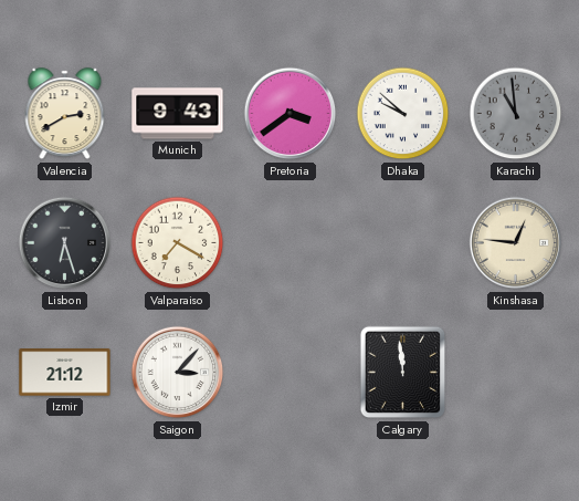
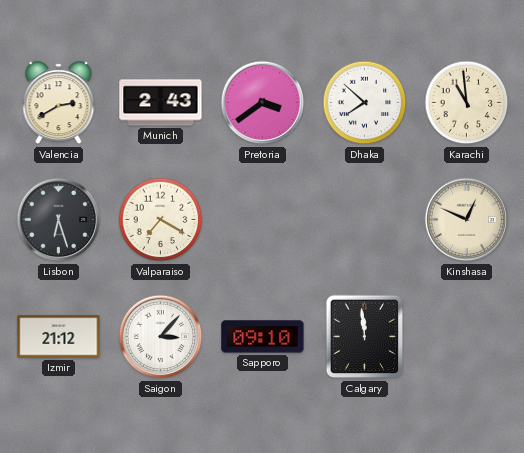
Munich: 9:43 -> 2:43
Dhaka: 9:52 -> 7:52
Karachi dial: grey -> cream
Kinshasa: 12:46 -> 12:49
Sapporo: none -> 09:10
